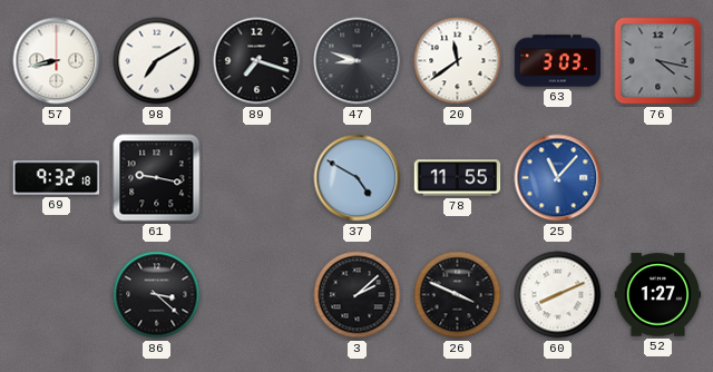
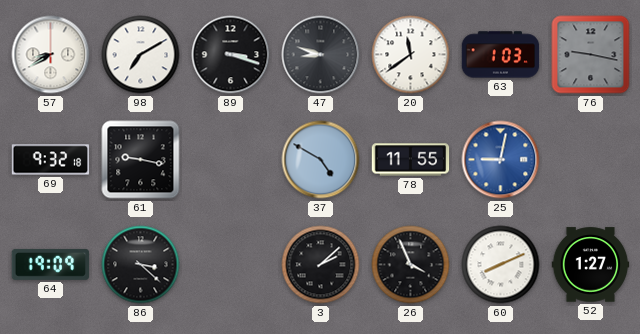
57: 8:43 -> 8:40
89: 7:18 -> 3:18
63: 3:03 -> 1:03
76: 4:17 -> 9:17
25: 11:07 -> 9:02
64: none -> 19:09
26: 3:49 -> 3:56
